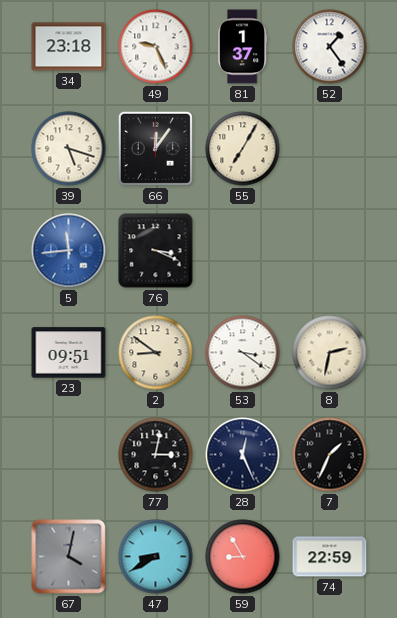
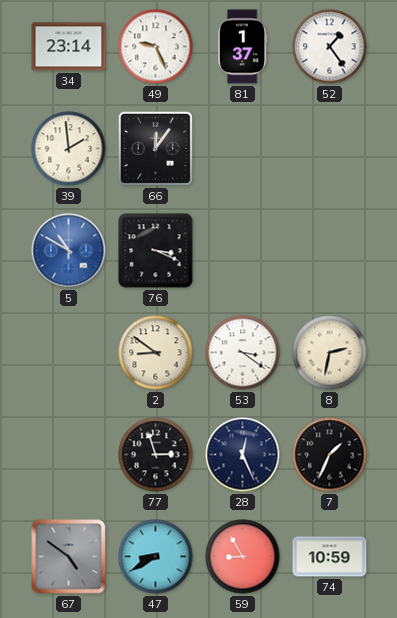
34: 23:18 -> 23:14
39: 5:18 -> 1:59
55: 7:05 -> none
5: 11:44 -> 10:50
23: 09:51 -> none
77: 3:02 -> 2:57
67: 4:02 -> 4:51
74: 22:59 -> 10:59
